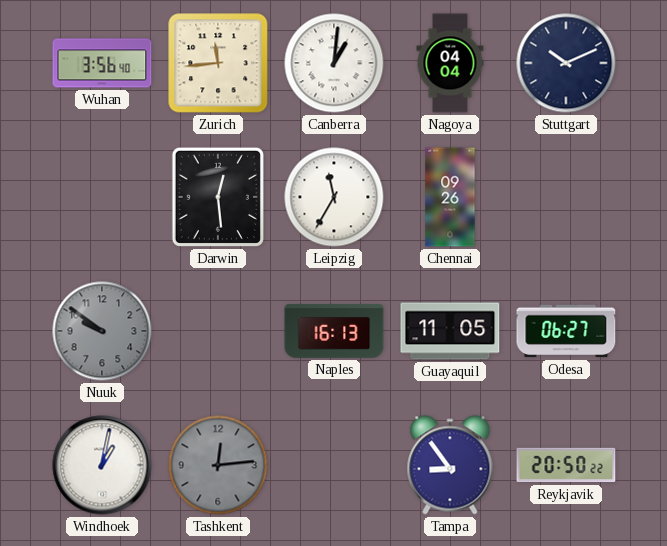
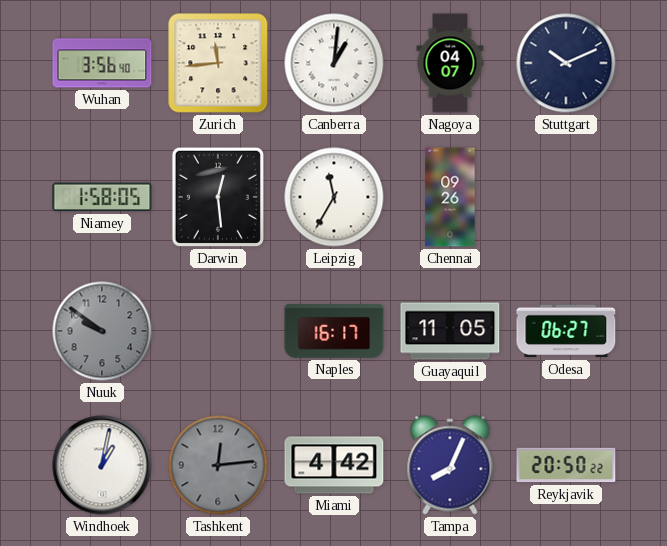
Nagoya: 04:04 -> 04:07
Niamey: none -> 1:58
Naples: 16:13 -> 16:17
Miami: none -> 4:42
Tampa: 8:54 -> 8:04
